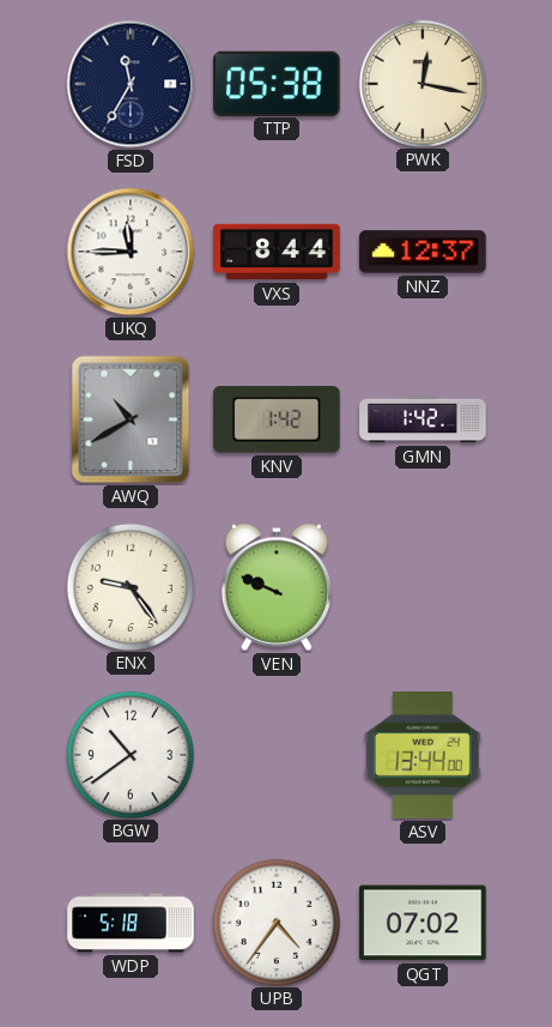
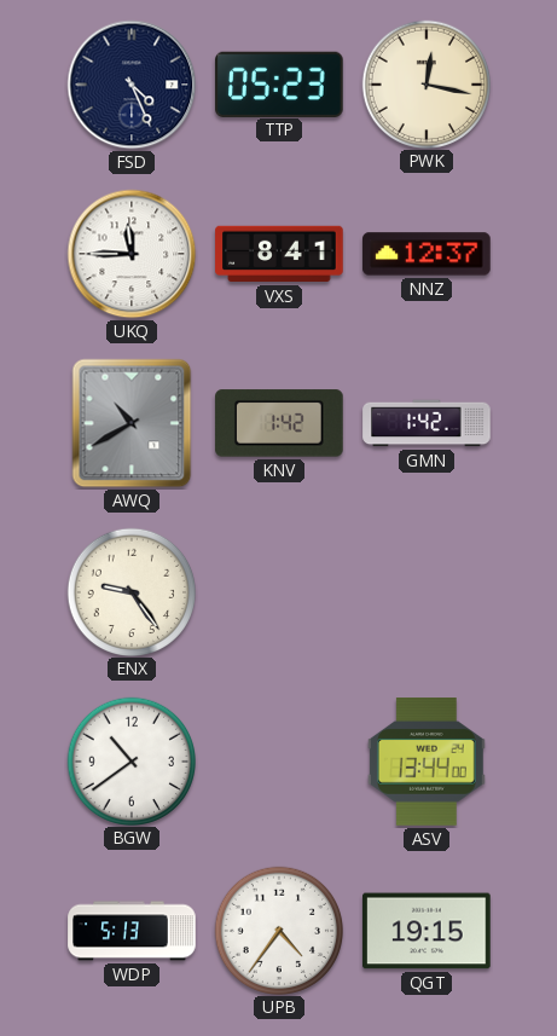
FSD: 11:35 -> 4:26
TTP: 05:38 -> 05:23
VXS: 8:44 -> 8:41
VEN: 9:49 -> none
WDP: 5:18 -> 5:13
QGT: 07:02 -> 19:15
